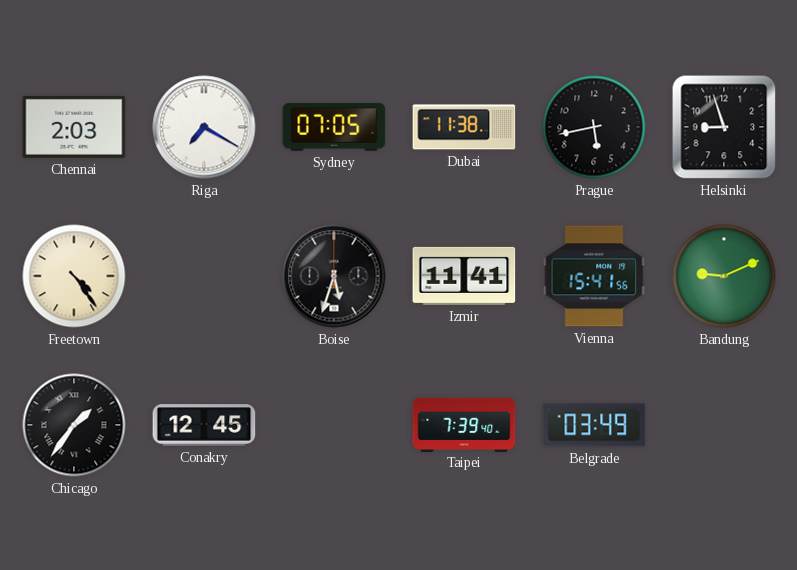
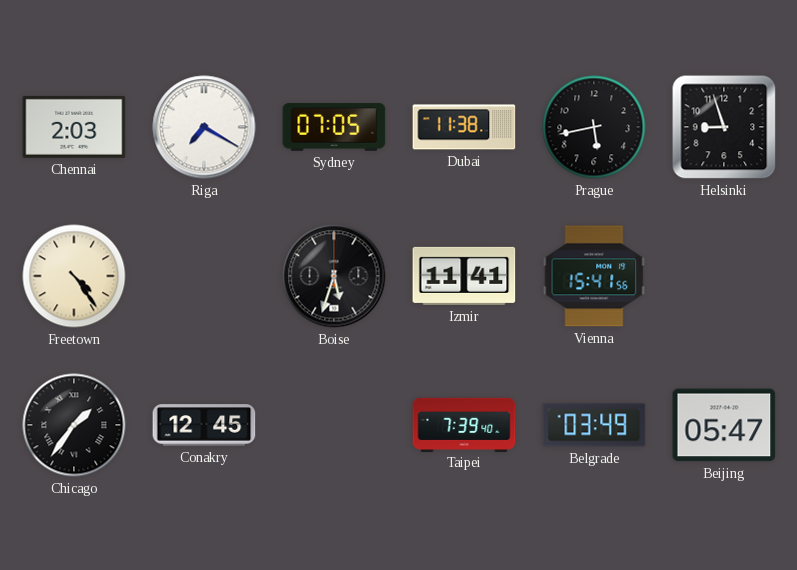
Bandung: 9:11 -> none
Beijing: none -> 05:47
